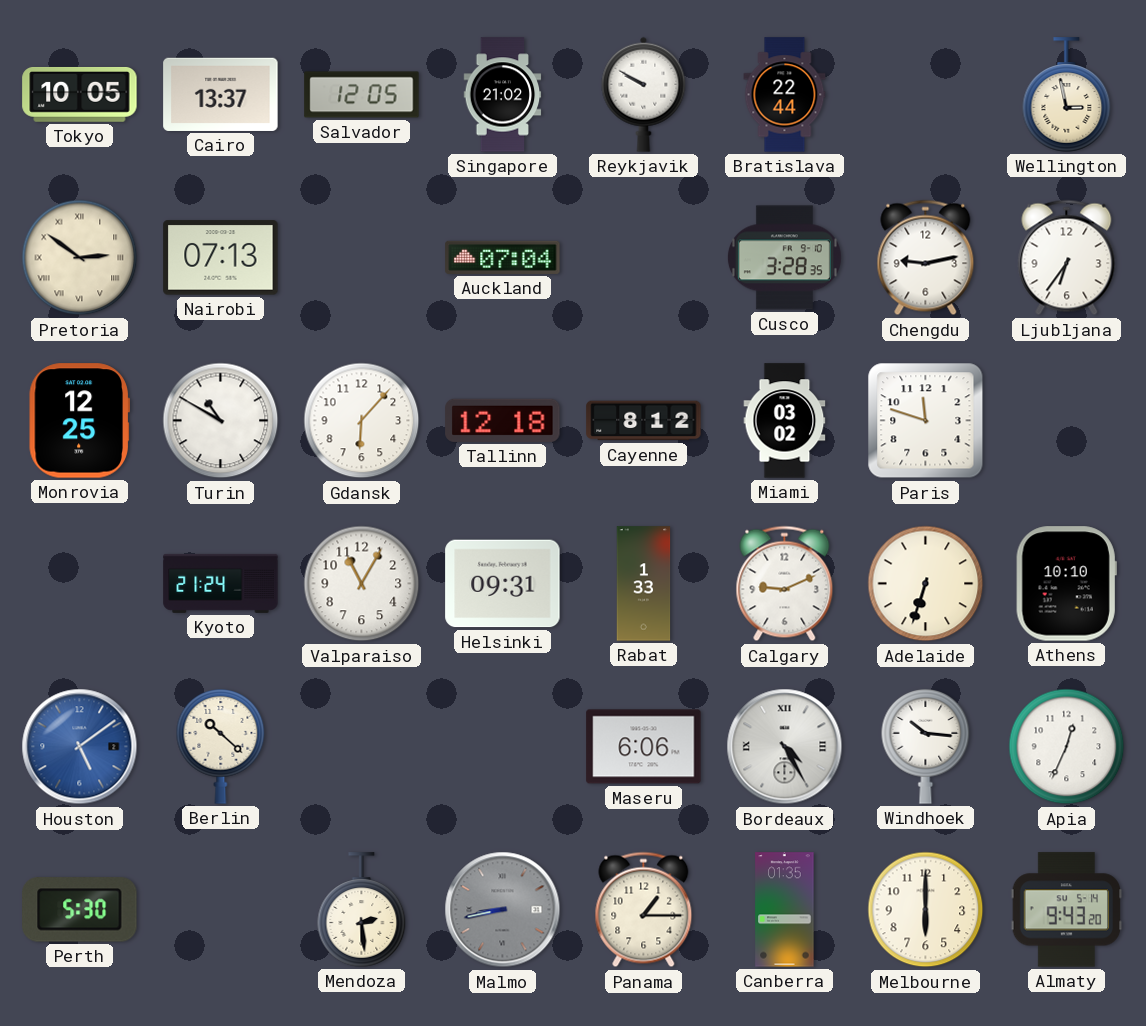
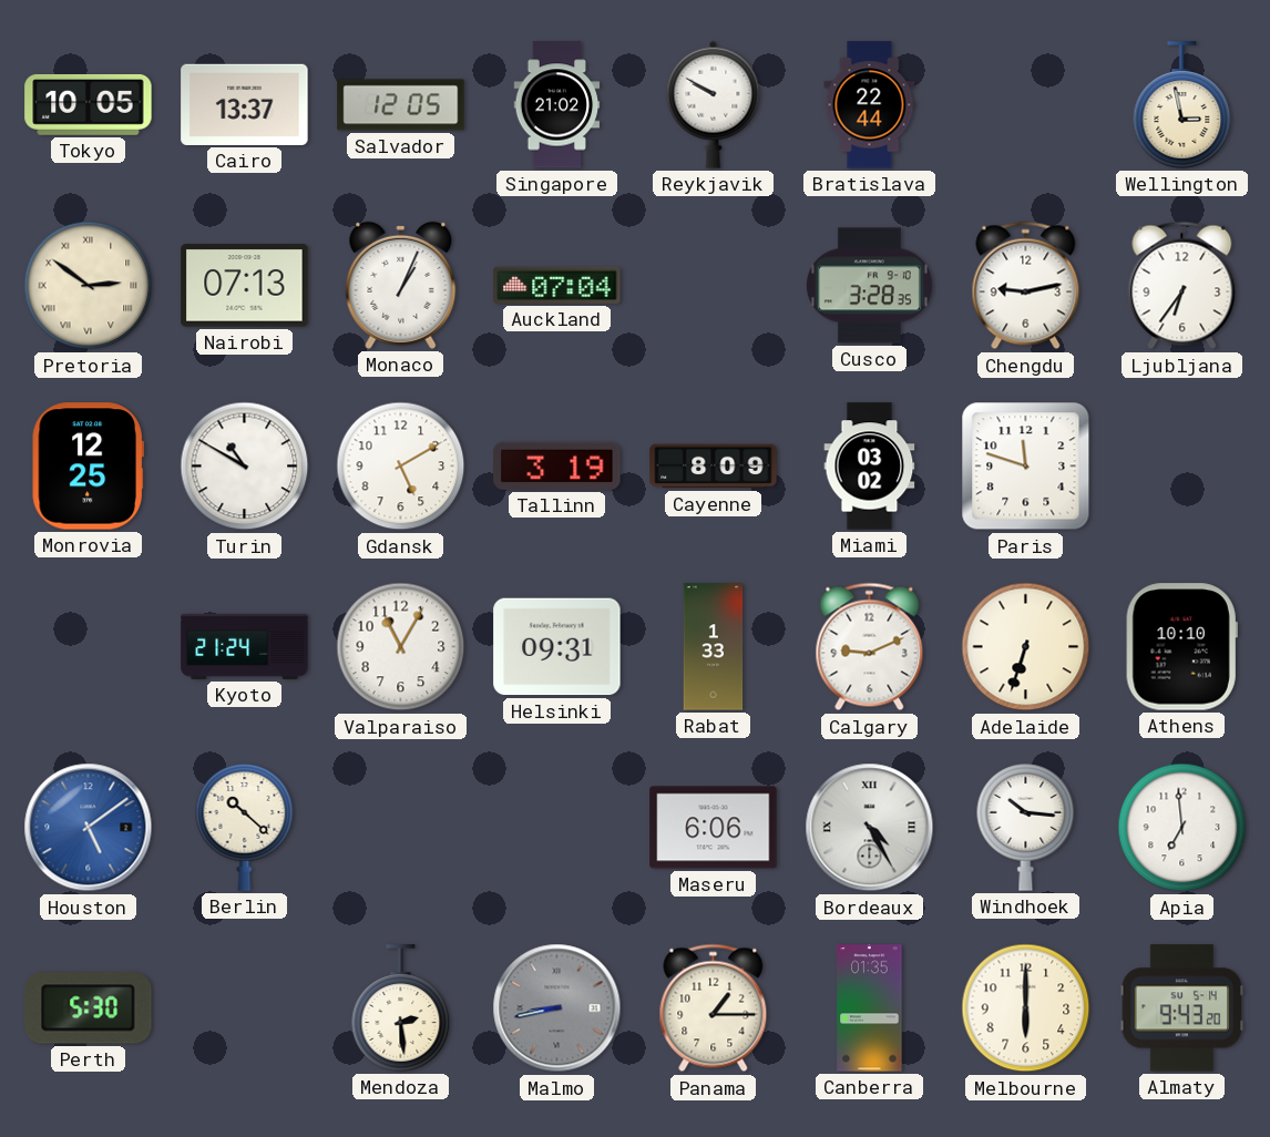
Monaco: none -> 1:04
Gdansk: 6:07 -> 5:10
Tallinn: 12:18 -> 3:19
Cayenne: 8:12 -> 8:09
Apia: 12:34 -> 6:59
